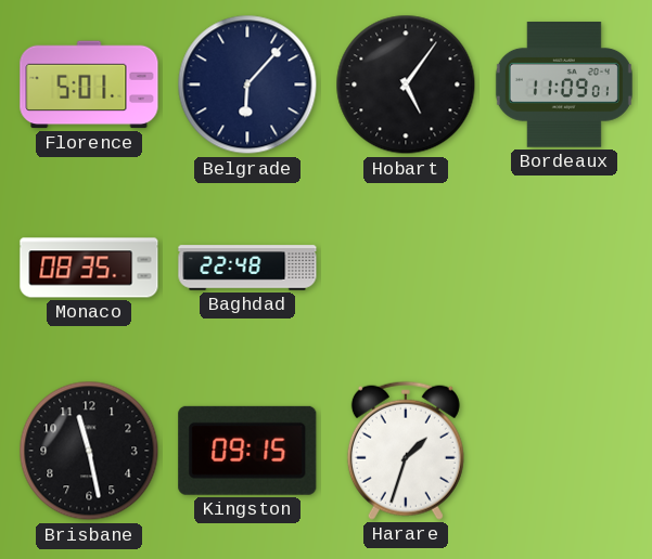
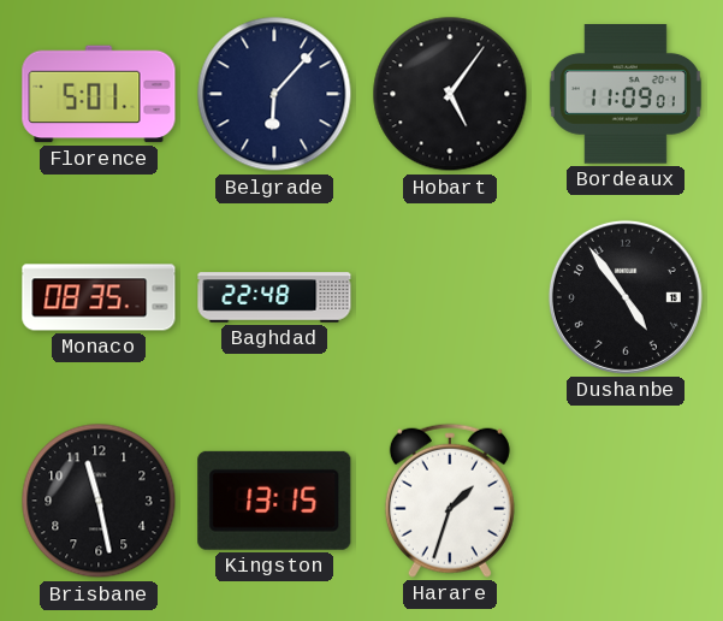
Dushanbe: none -> 4:54
Kingston: 09:15 -> 13:15
